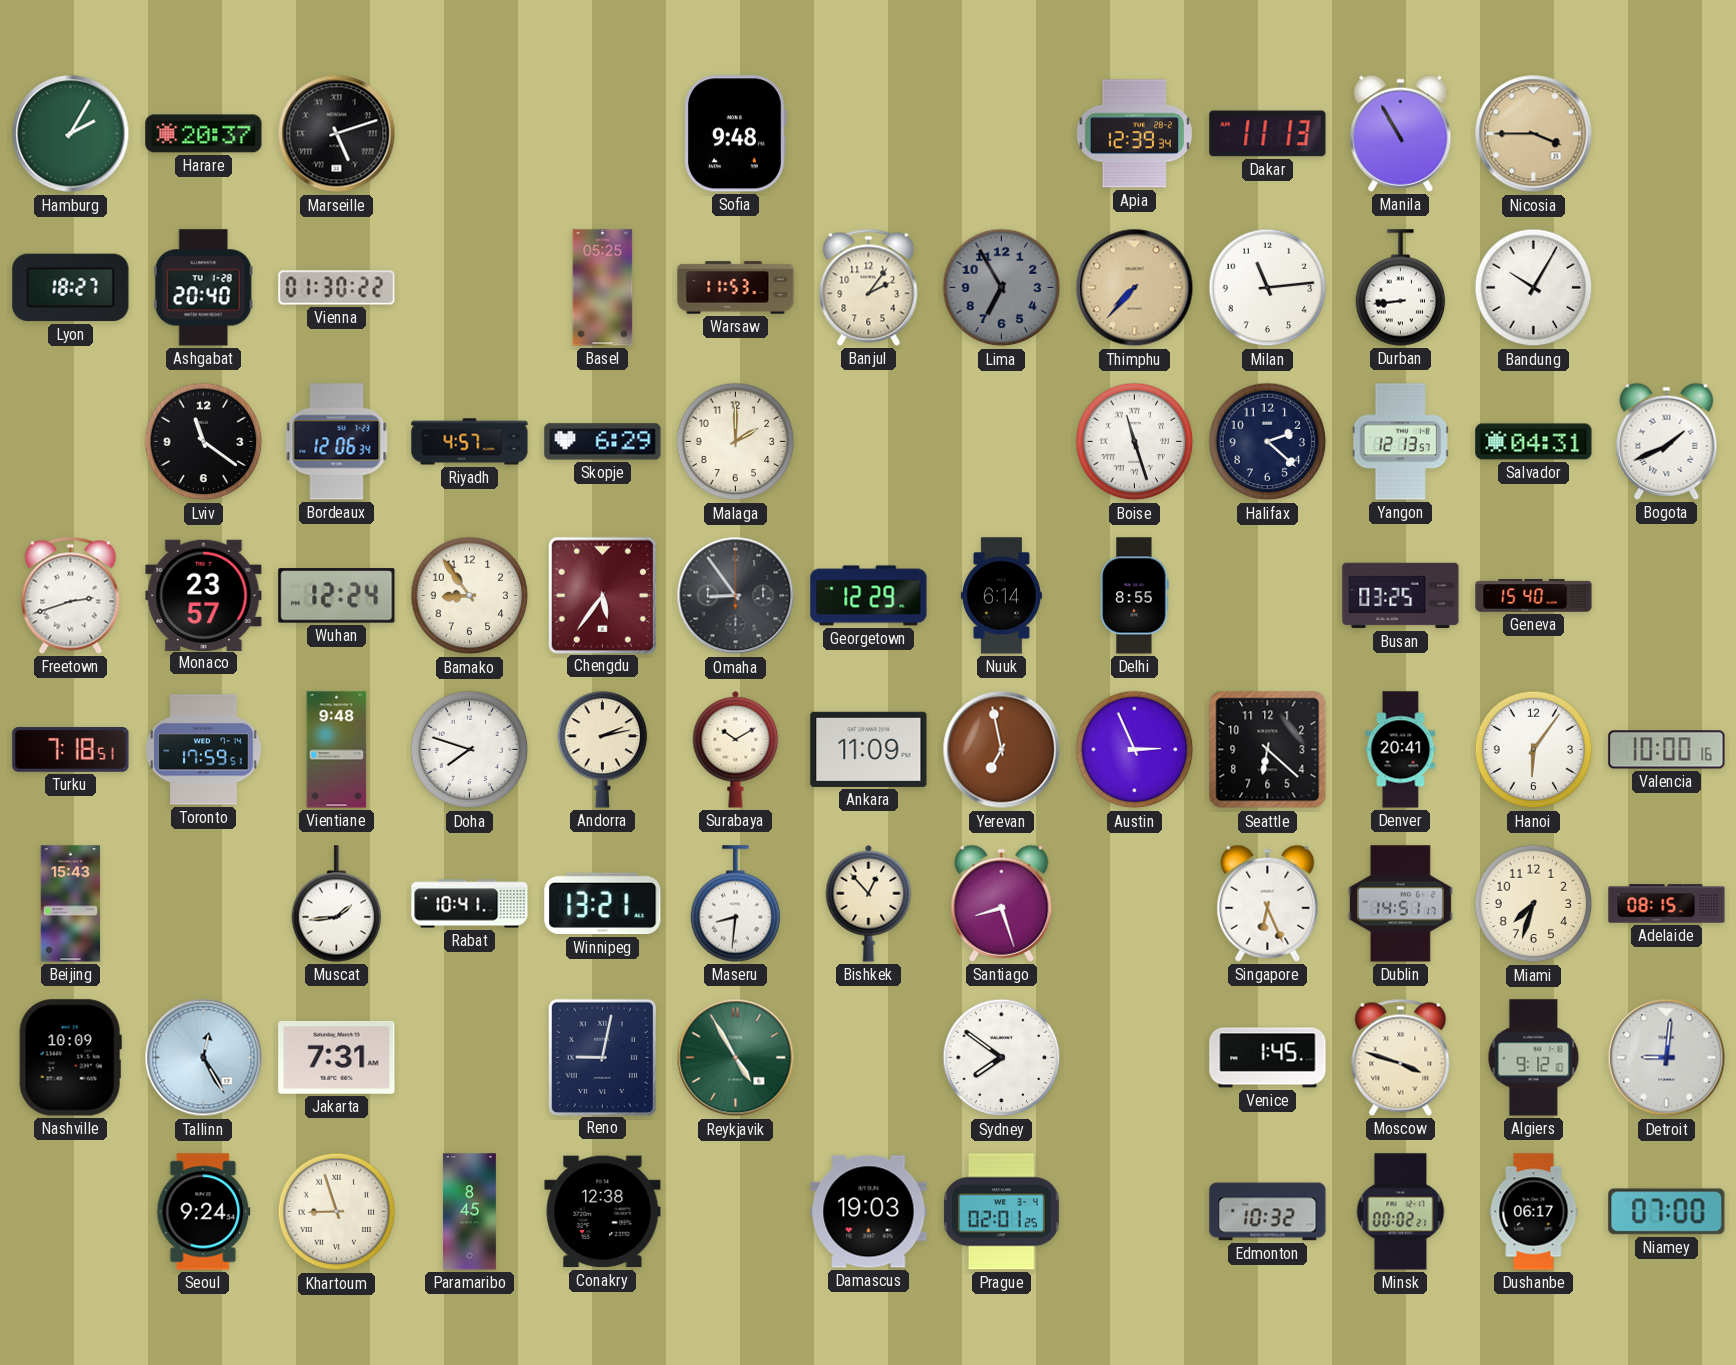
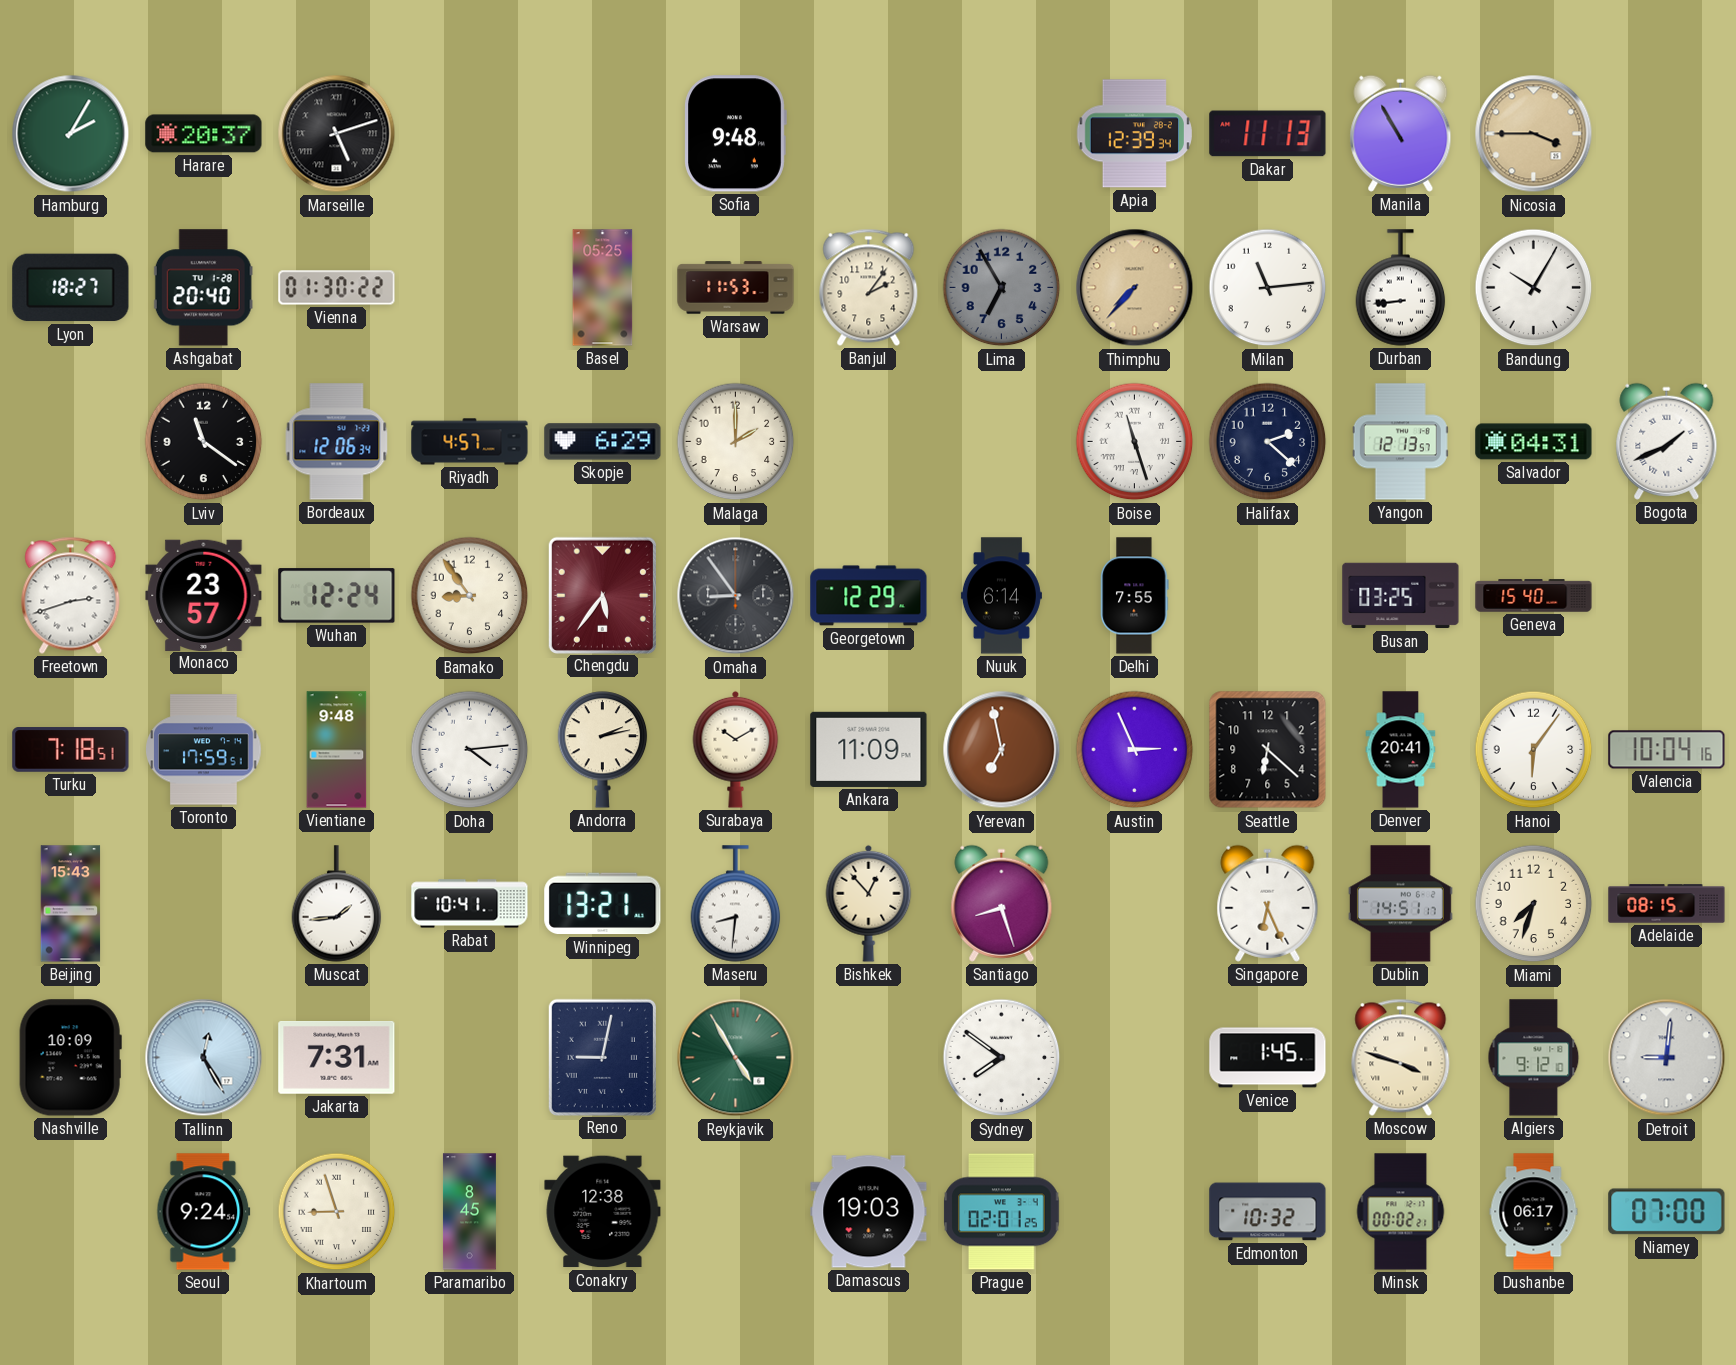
Delhi: 8:55 -> 7:55
Doha: 7:48 -> 4:14
Valencia: 10:00 -> 10:04
